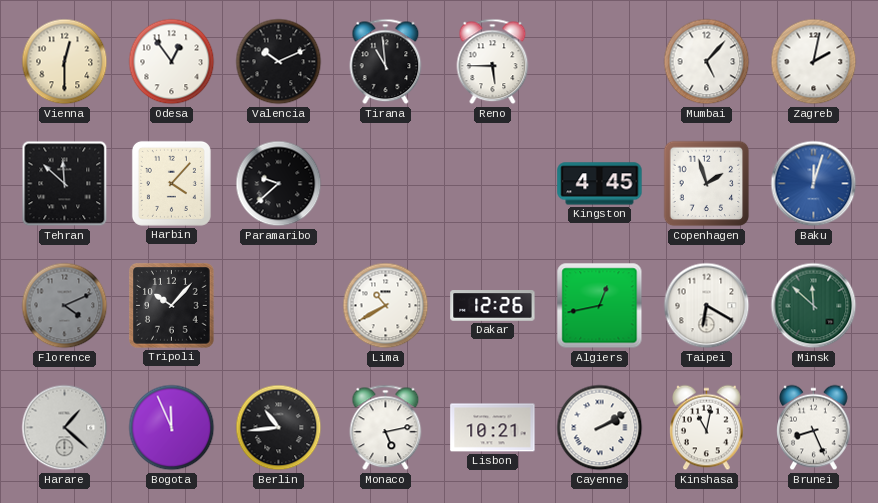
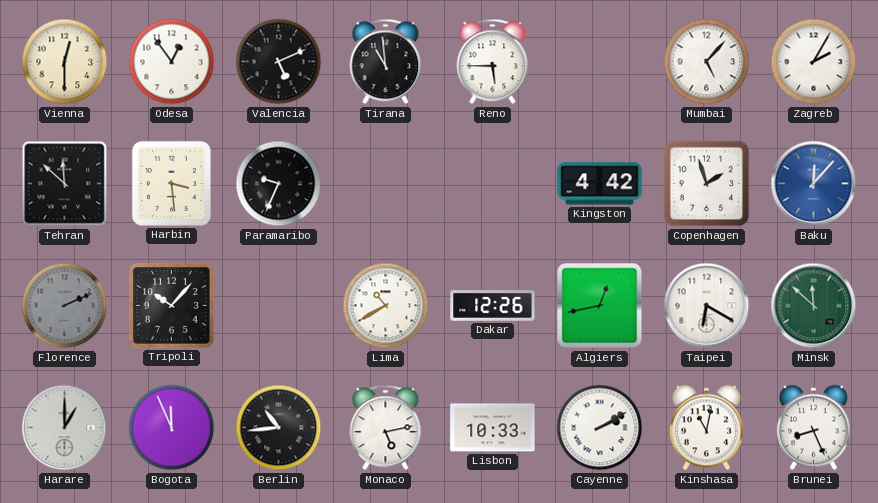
Valencia: 10:11 -> 5:11
Zagreb: 2:02 -> 2:05
Harbin: 4:07 -> 3:29
Paramaribo: 9:38 -> 9:34
Kingston: 4:45 -> 4:42
Baku: 12:03 -> 12:07
Florence: 4:11 -> 2:11
Harare: 1:22 -> 1:00
Lisbon: 10:21 -> 10:33
